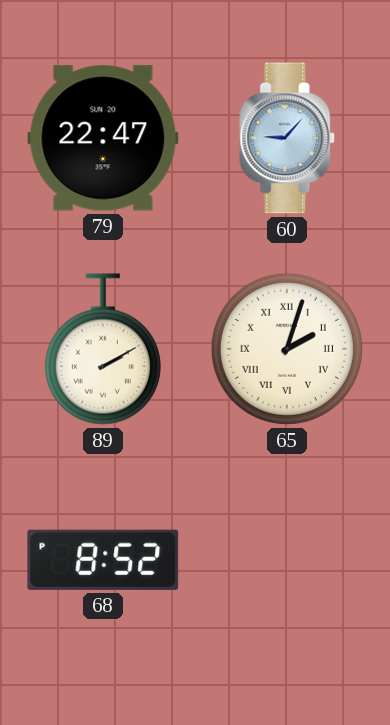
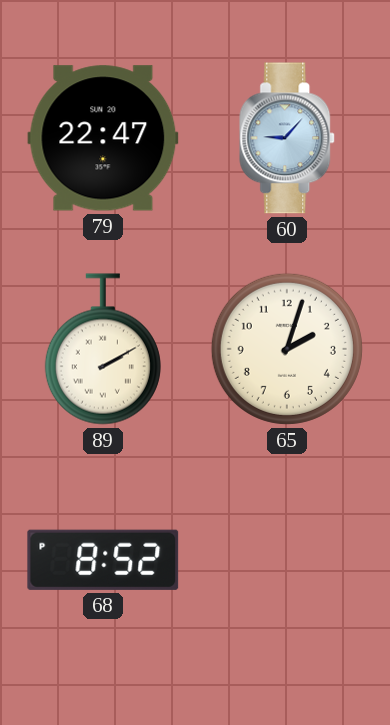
65 numerals: Roman -> Arabic
